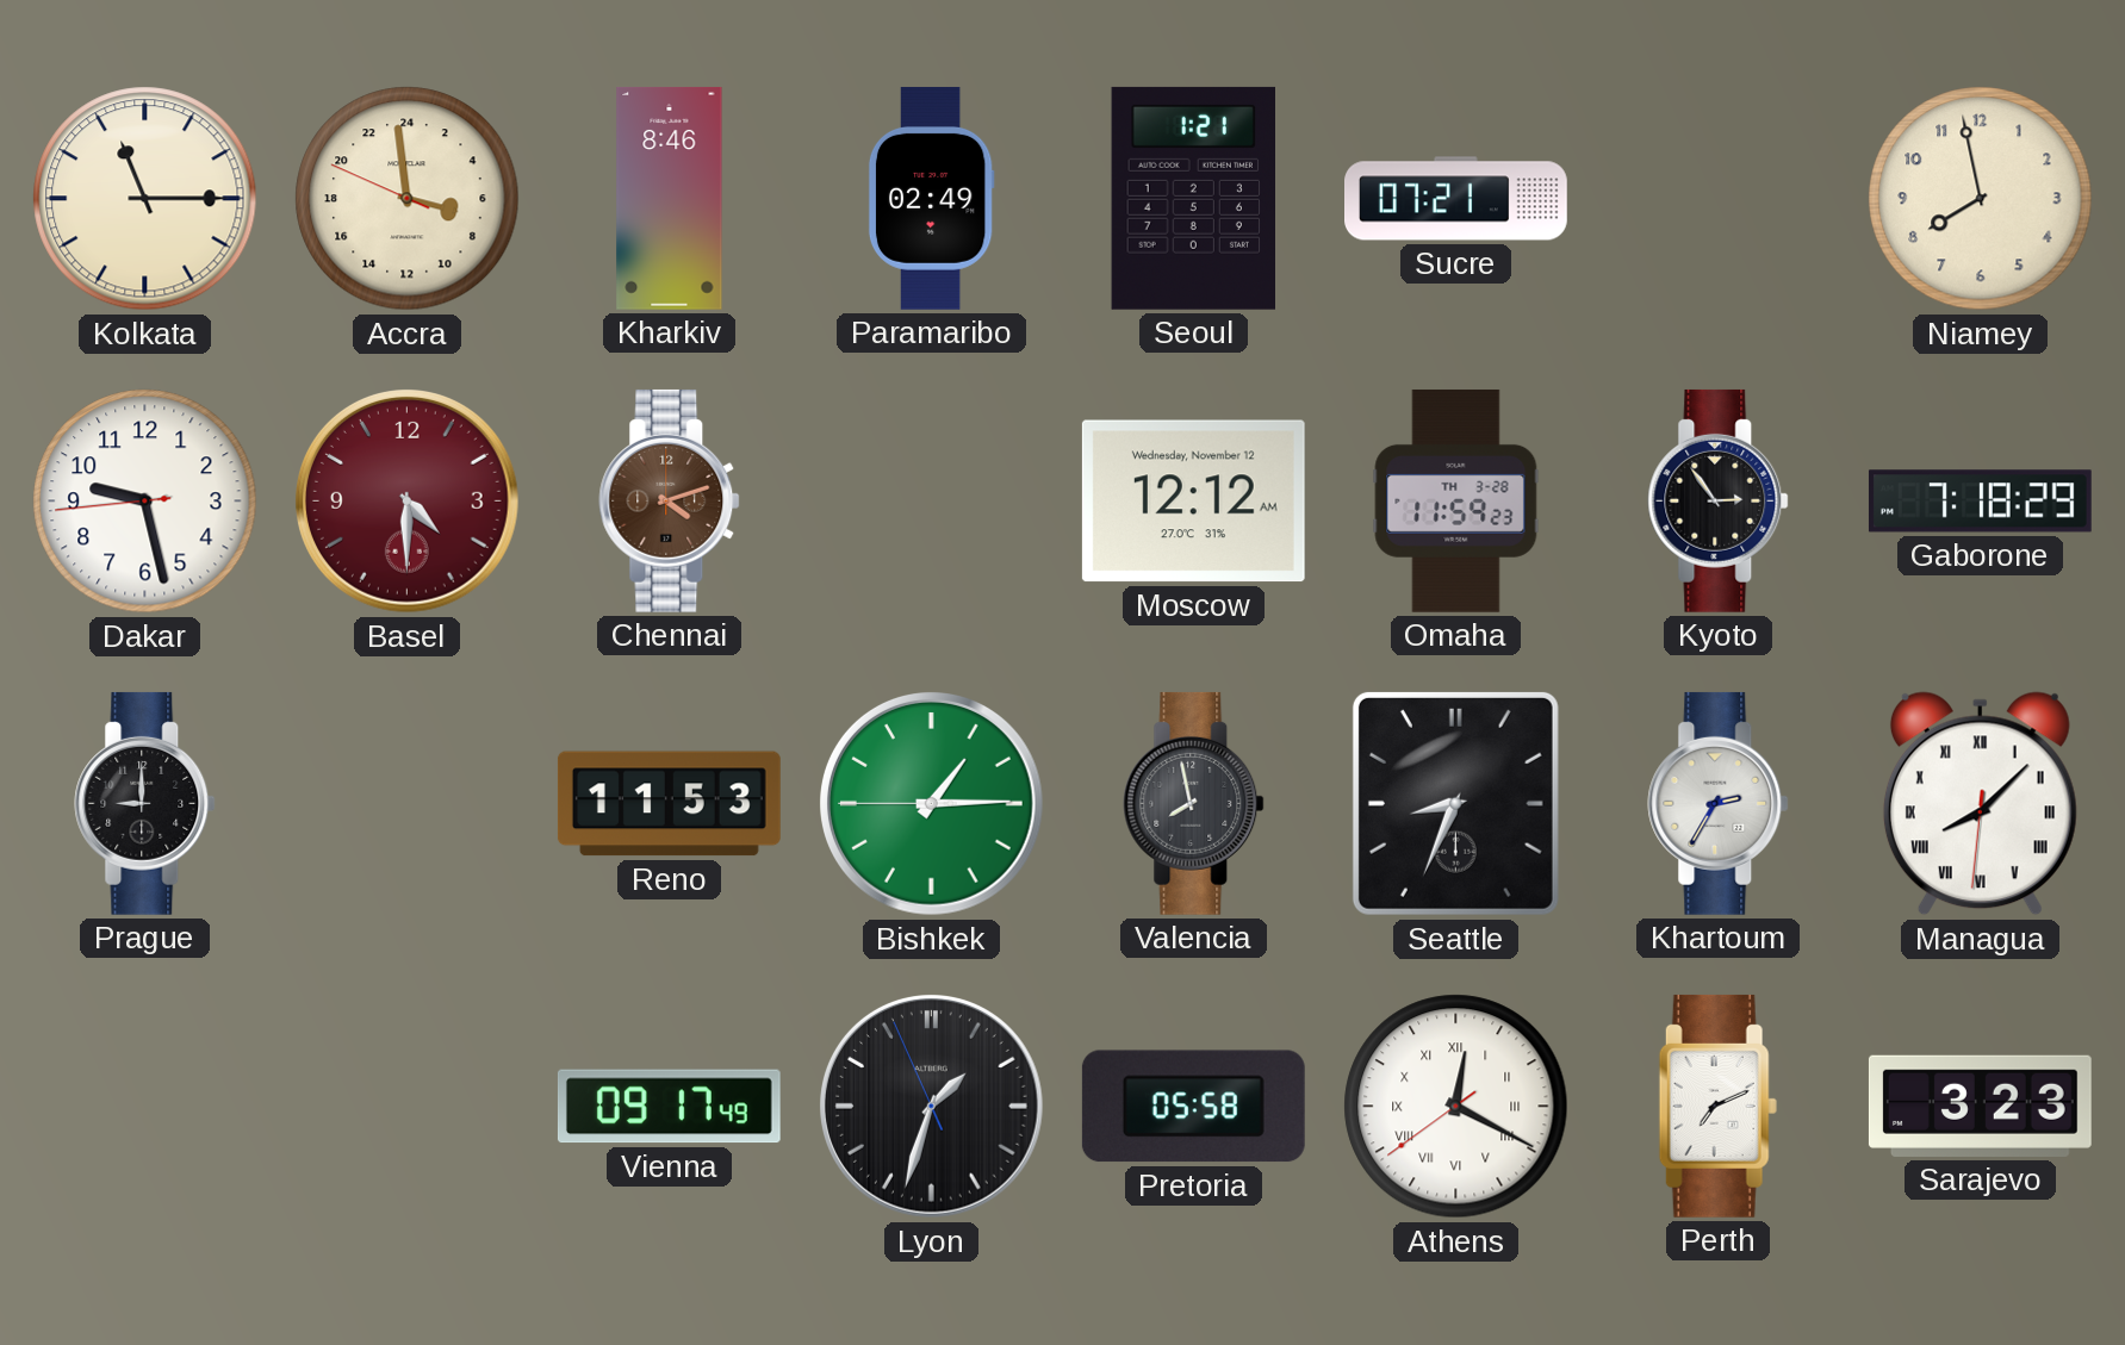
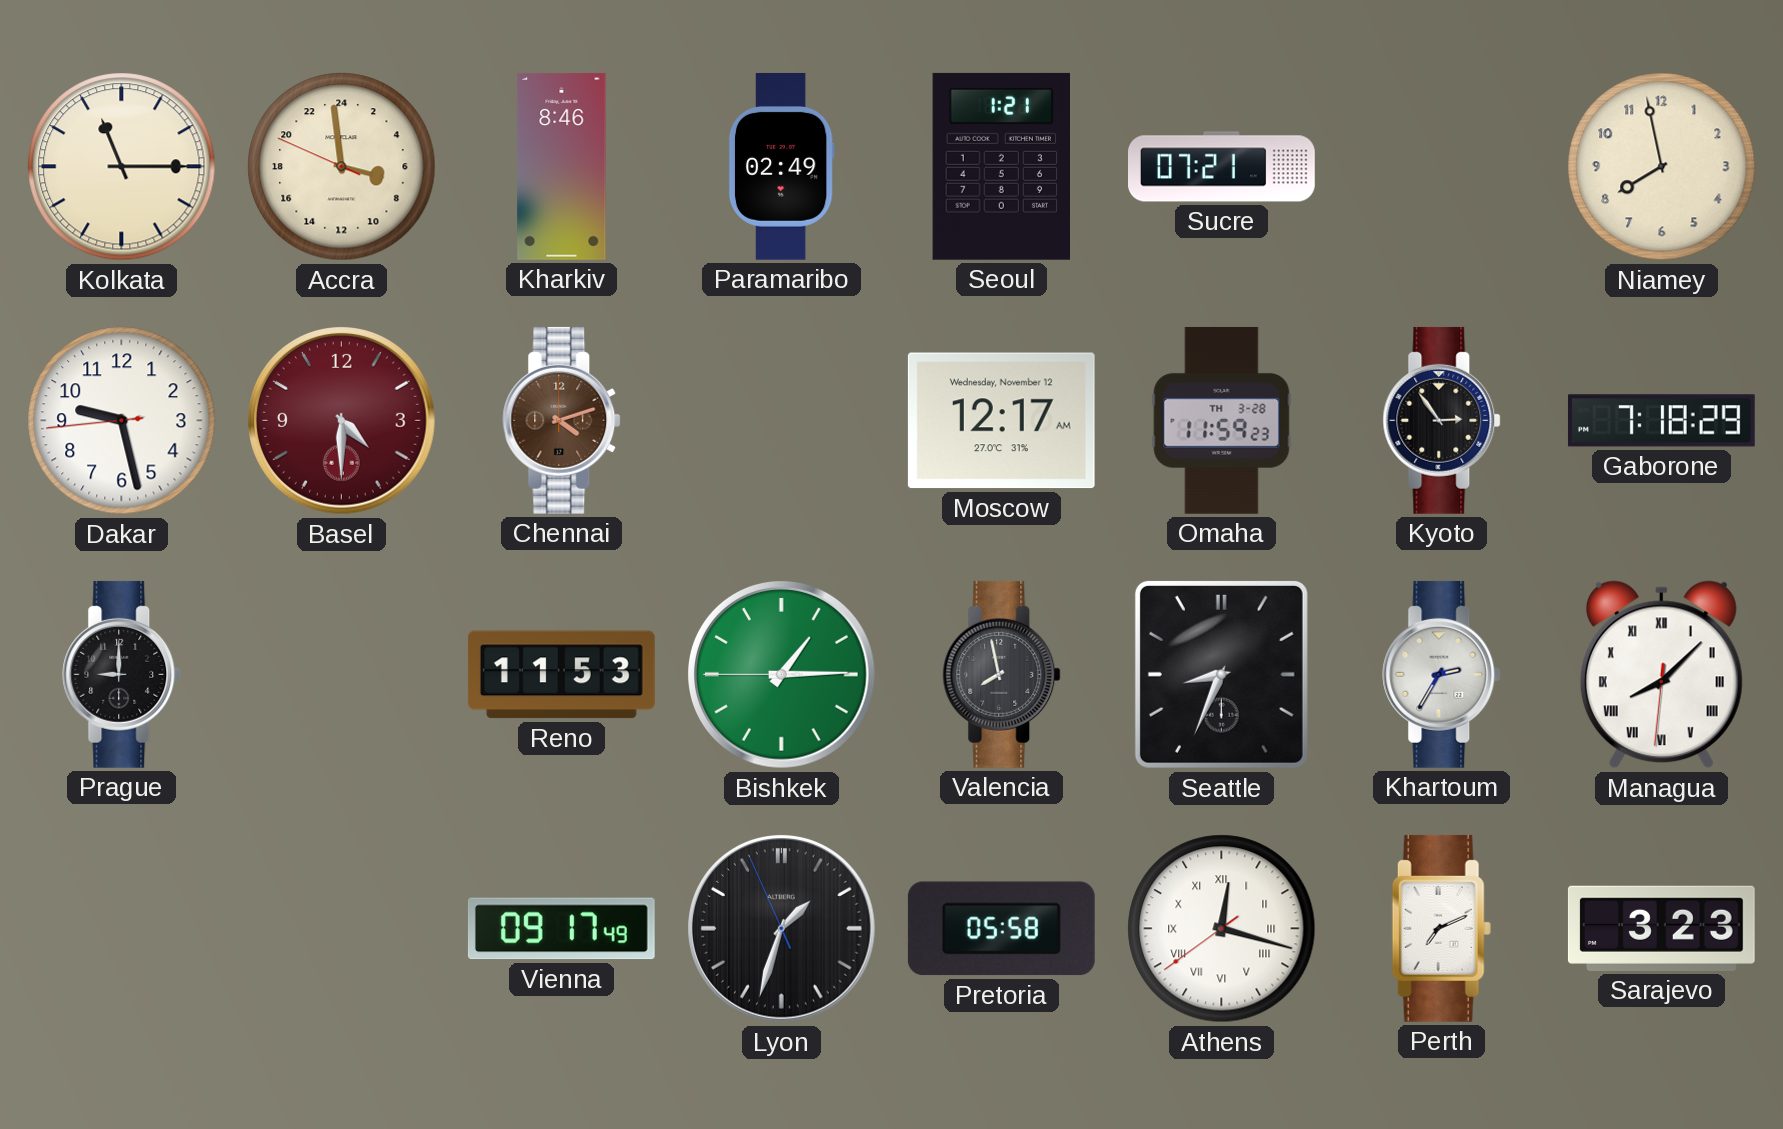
Moscow: 12:12 -> 12:17
Athens: 12:19 -> 12:17
